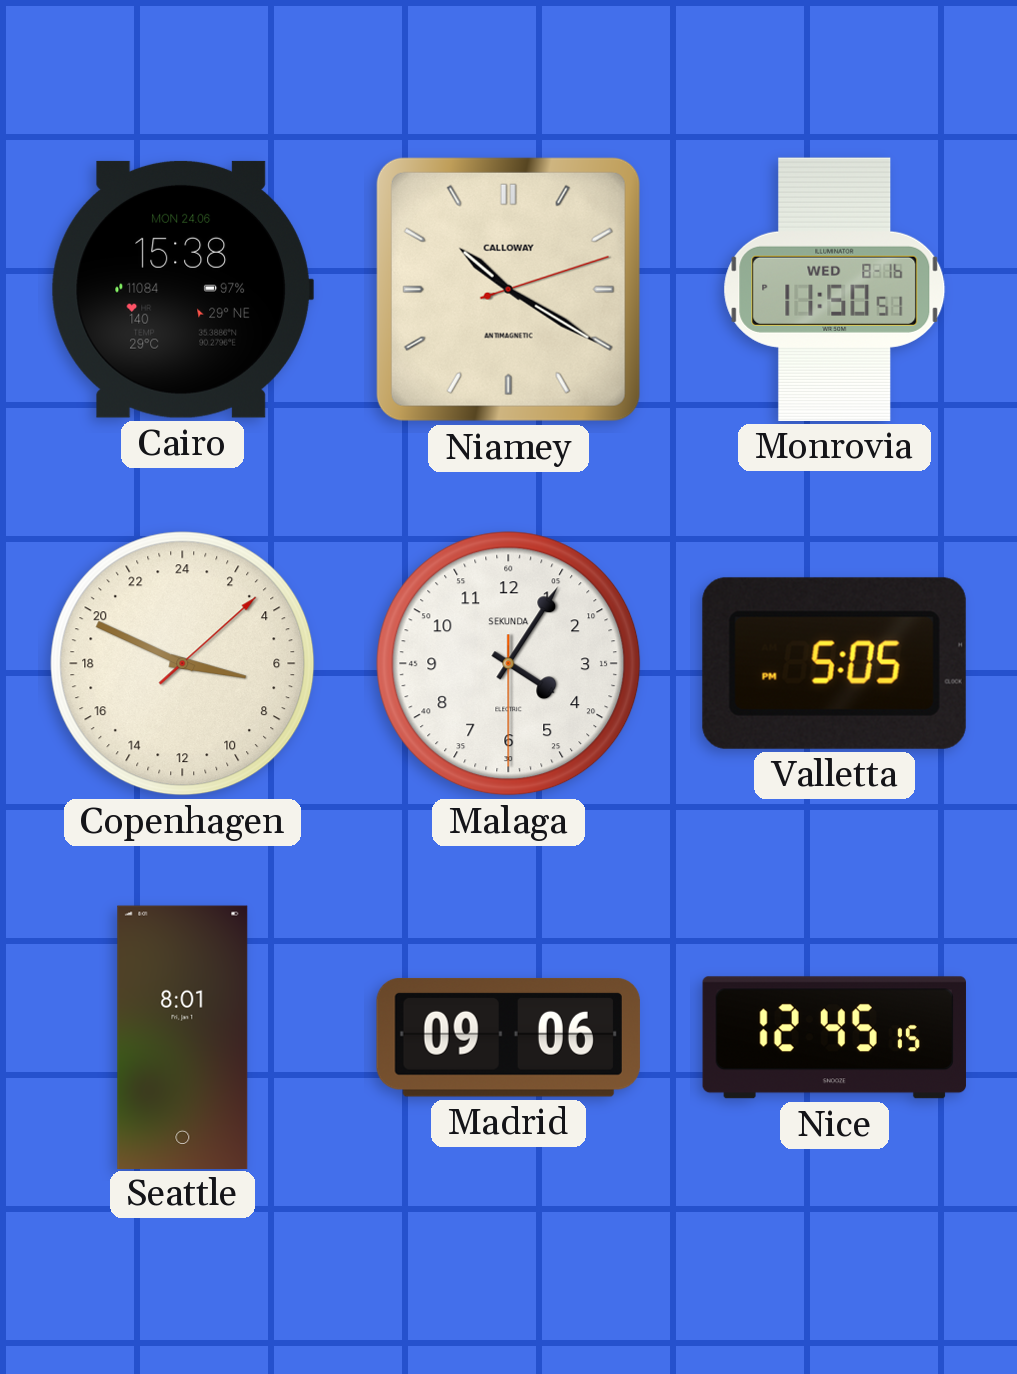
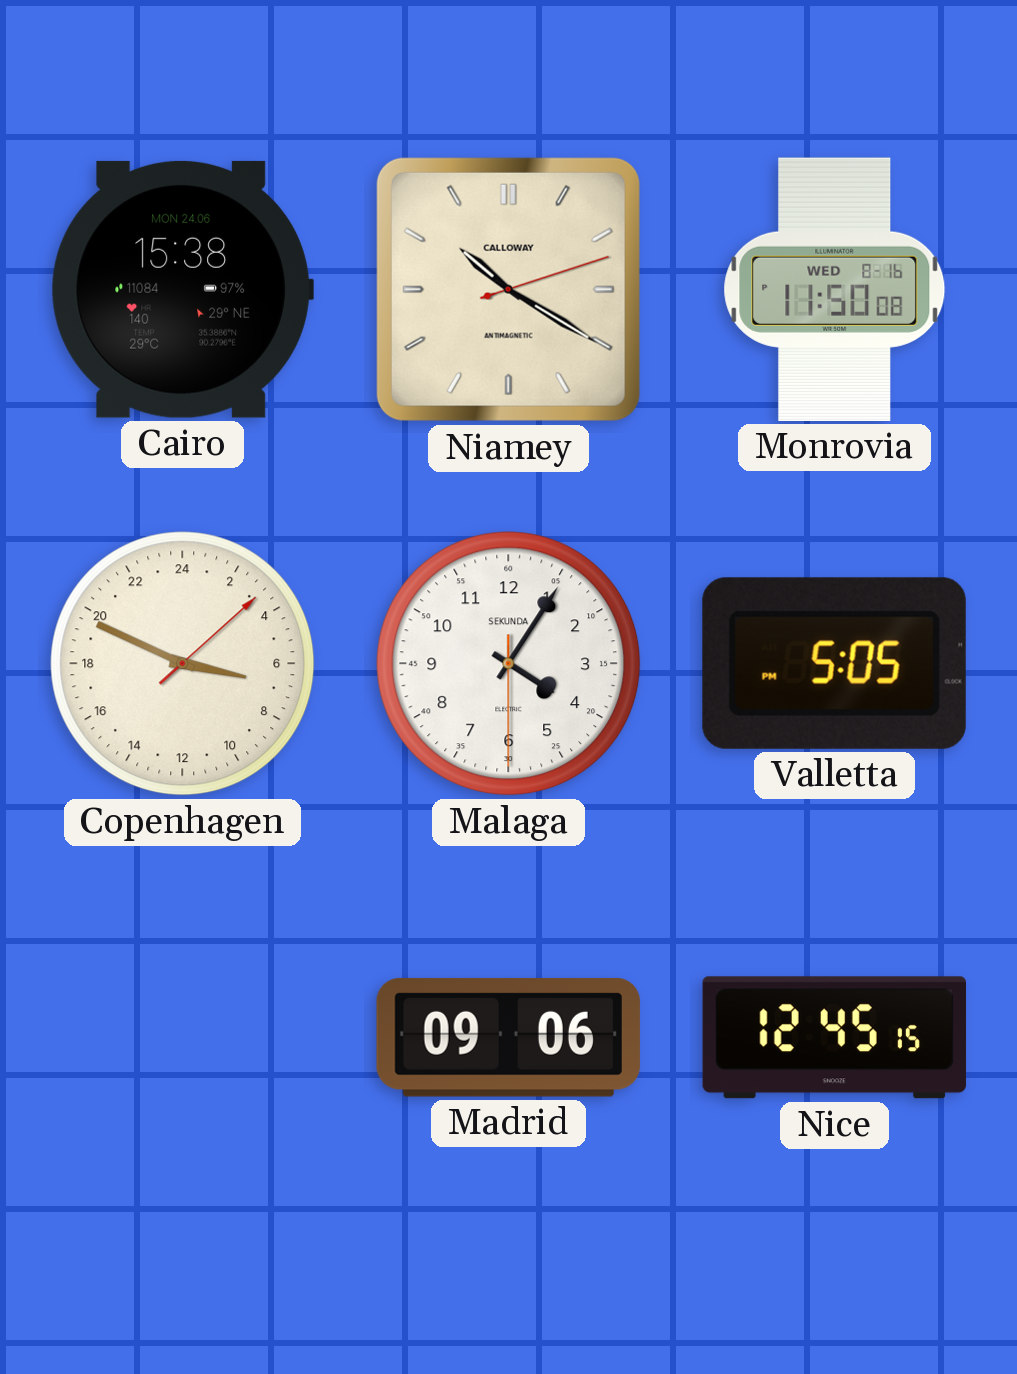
Monrovia: 11:50:51 -> 11:50:08
Seattle: 8:01 -> none
